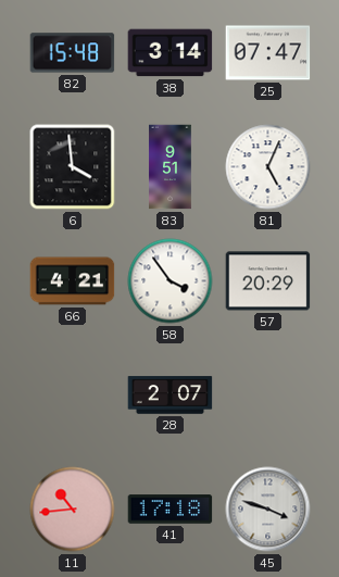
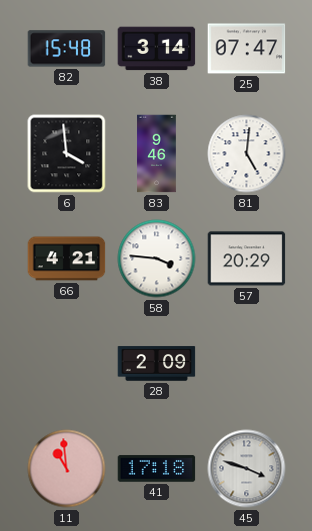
83: 9:51 -> 9:46
81: 5:04 -> 5:01
58: 3:54 -> 3:46
28: 2:07 -> 2:09
11: 10:44 -> 10:59
